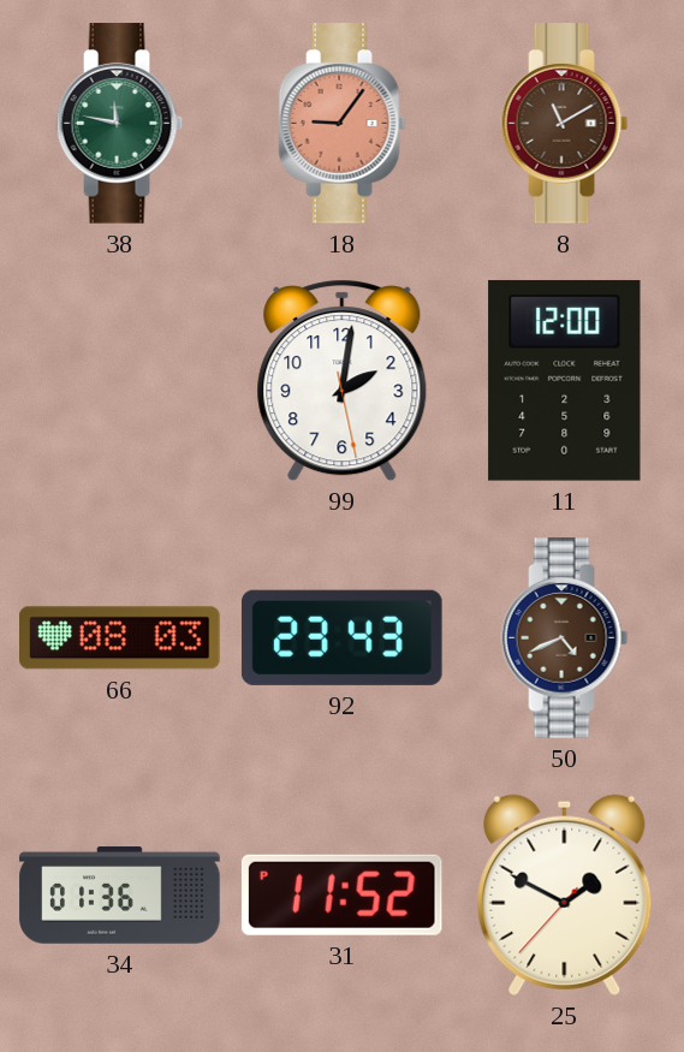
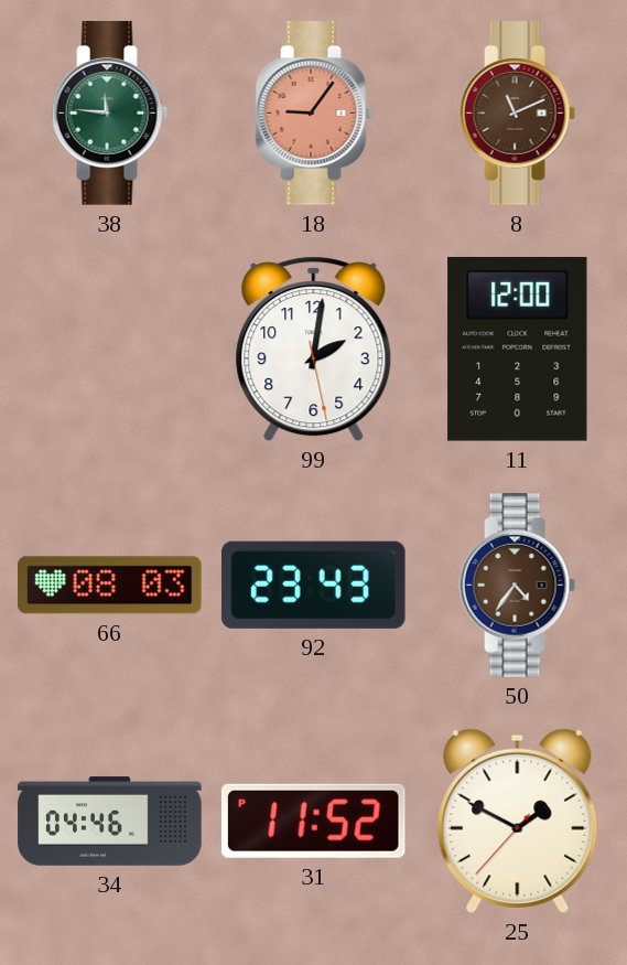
38: 11:47 -> 11:46
8: 11:10 -> 11:11
50: 4:41 -> 4:36
34: 01:36 -> 04:46
